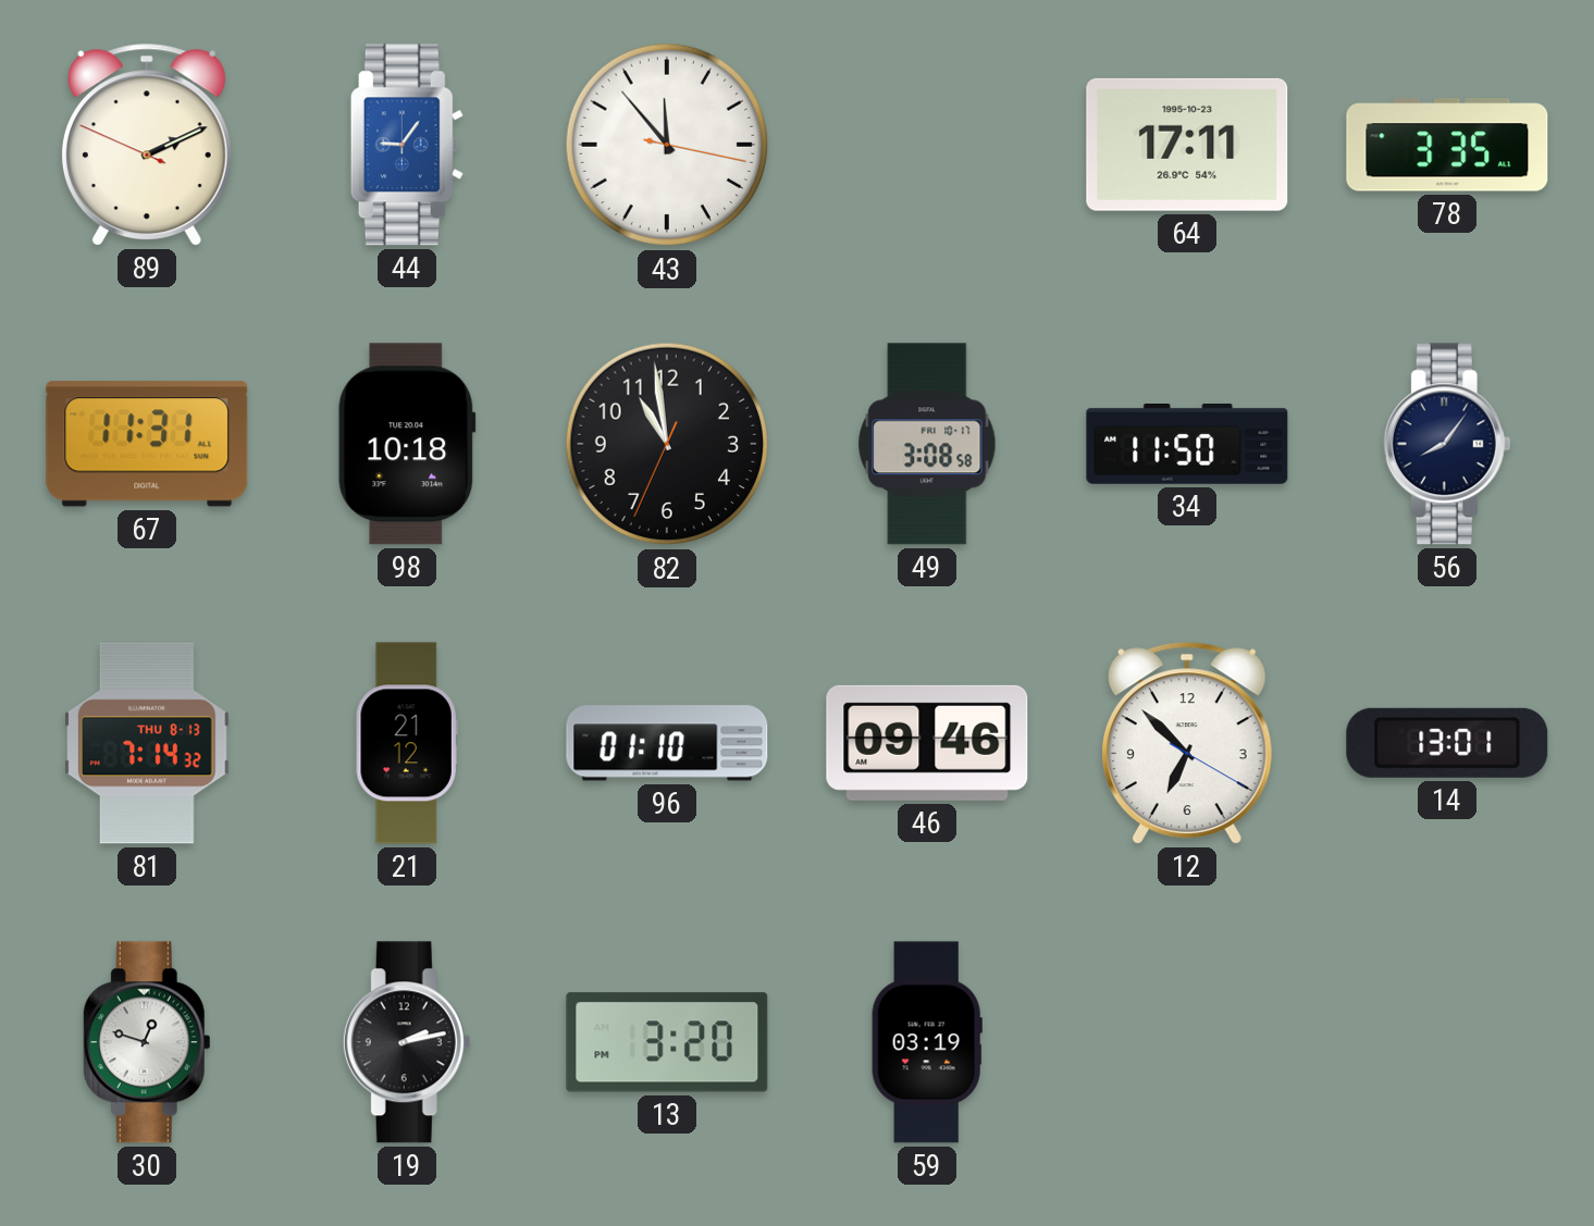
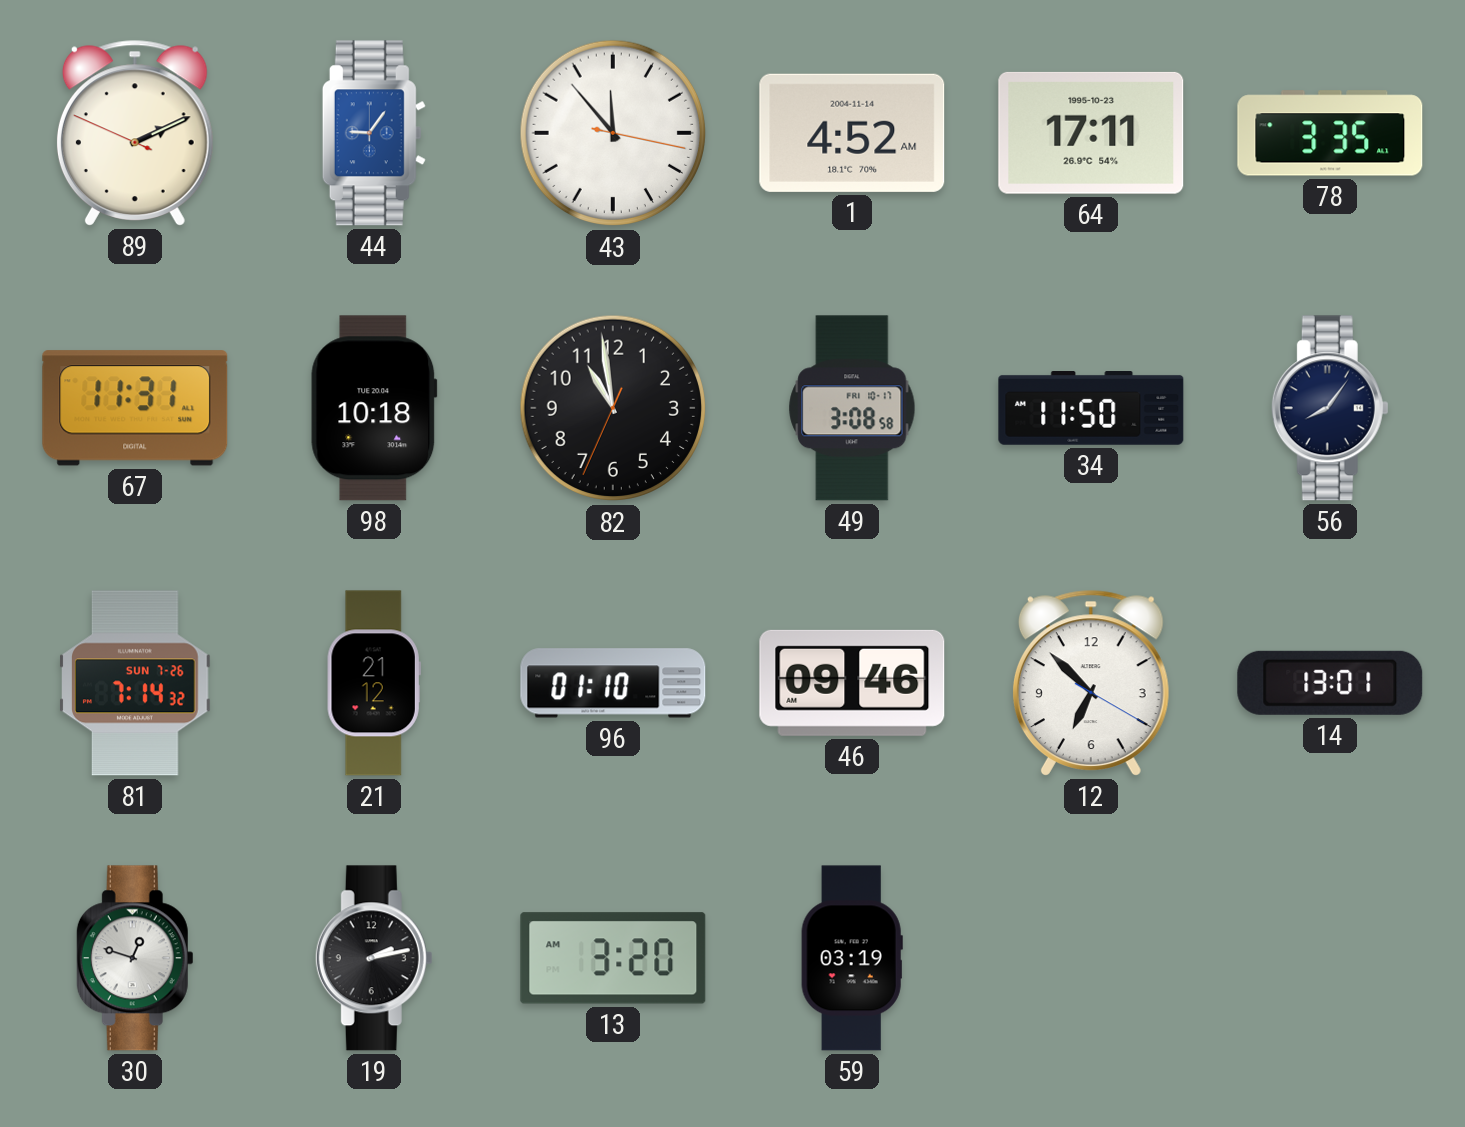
1: none -> 4:52
81 date: THU 8-13 -> SUN 7-26
13: 3:20 PM -> 3:20 AM
